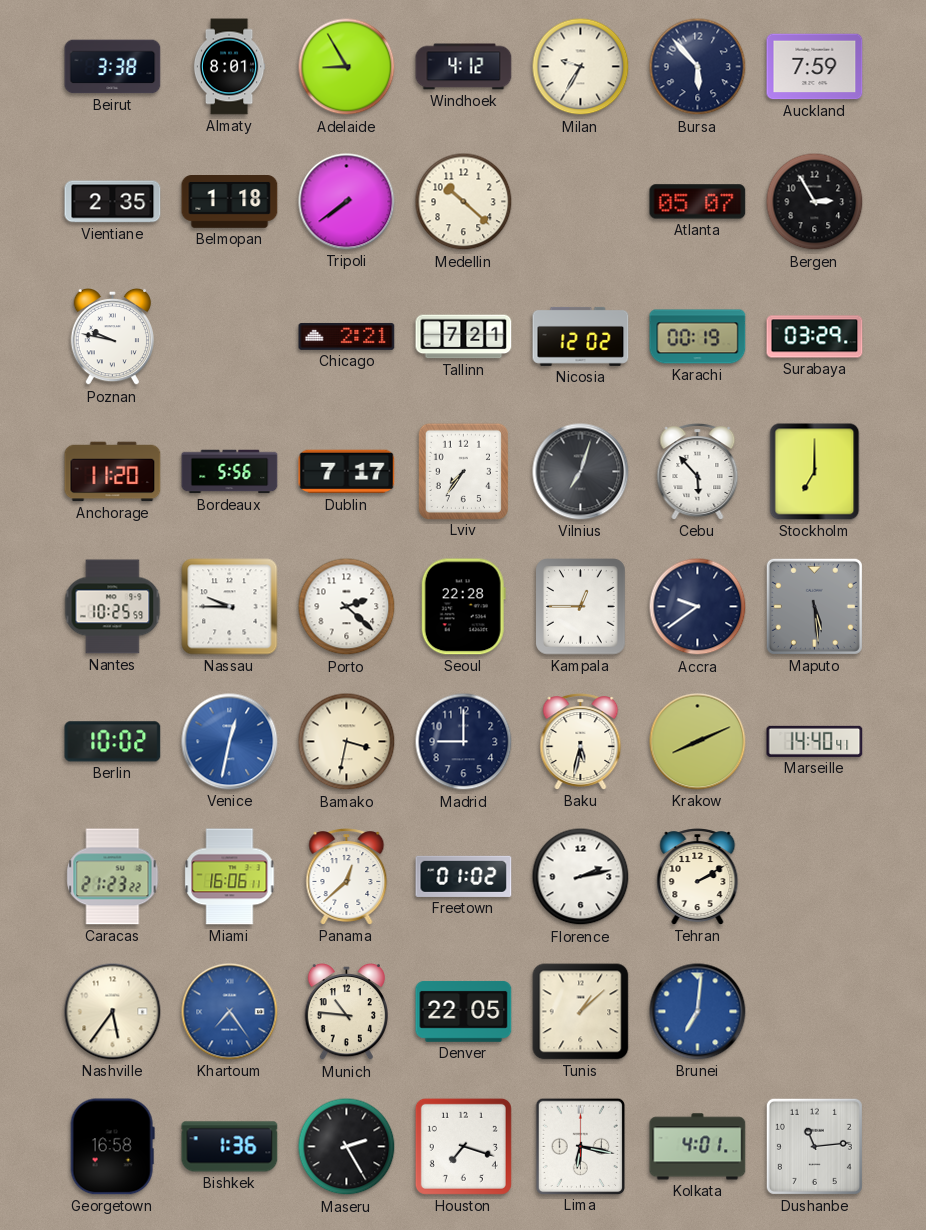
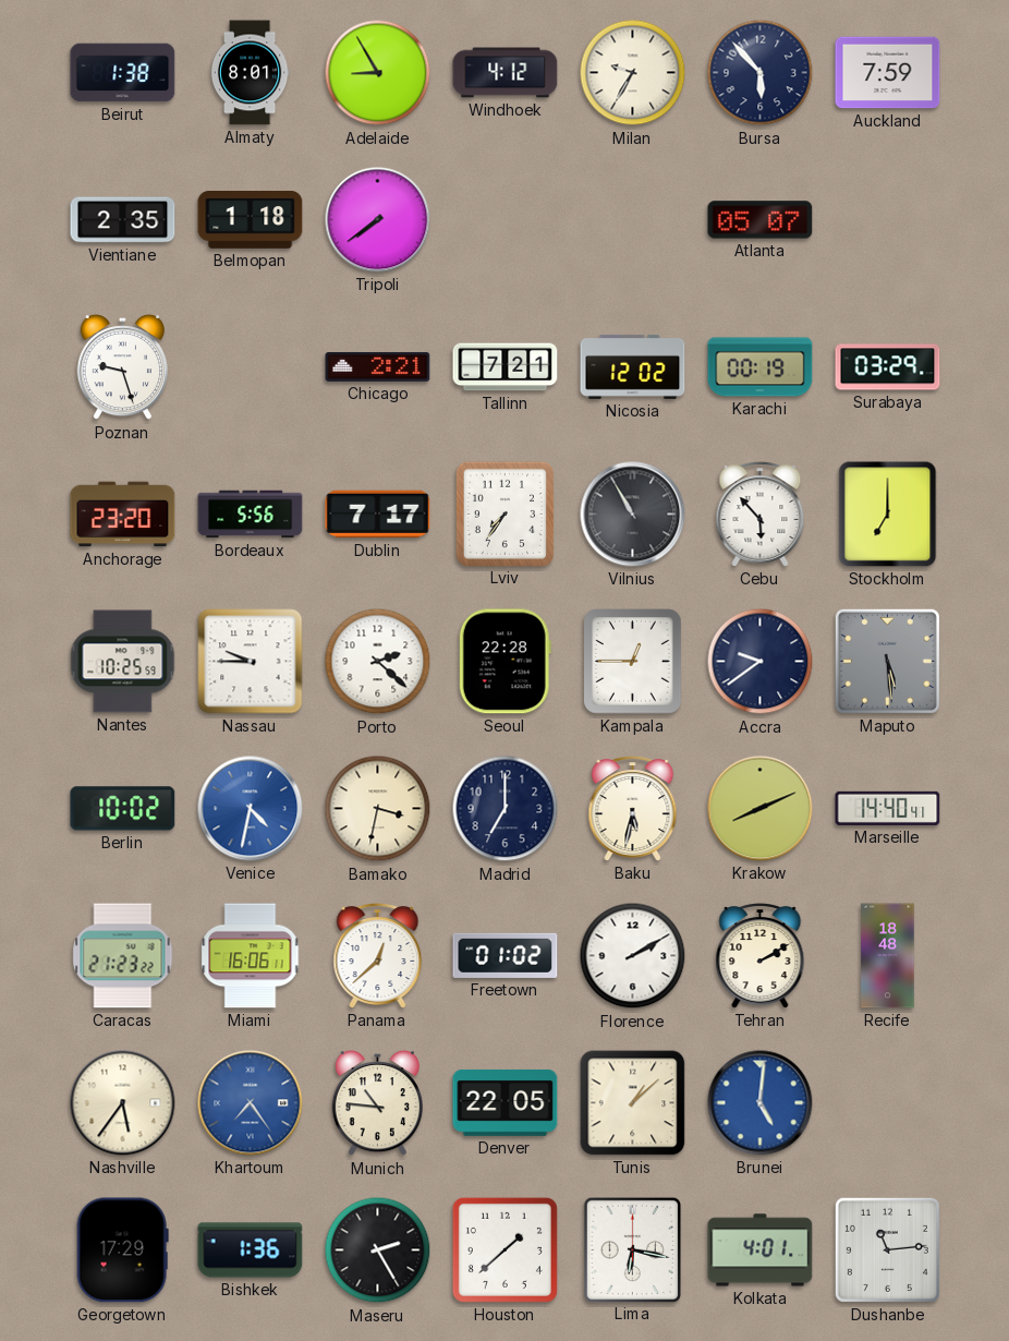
Beirut: 3:38 -> 1:38
Medellin: 10:22 -> none
Bergen: 2:55 -> none
Poznan: 9:47 -> 9:27
Anchorage: 11:20 -> 23:20
Vilnius: 7:03 -> 10:55
Venice: 12:32 -> 4:32
Madrid: 9:00 -> 7:00
Florence: 2:13 -> 2:10
Recife: none -> 18:48
Brunei: 7:01 -> 5:01
Georgetown: 16:58 -> 17:29
Houston: 7:18 -> 1:38
